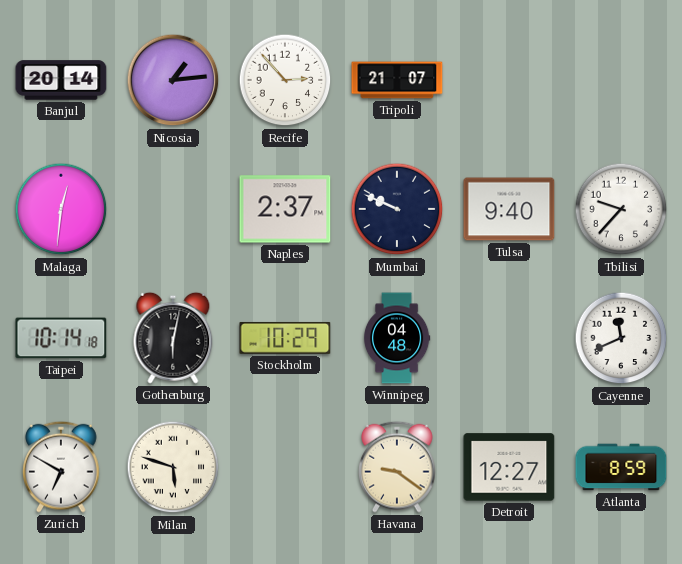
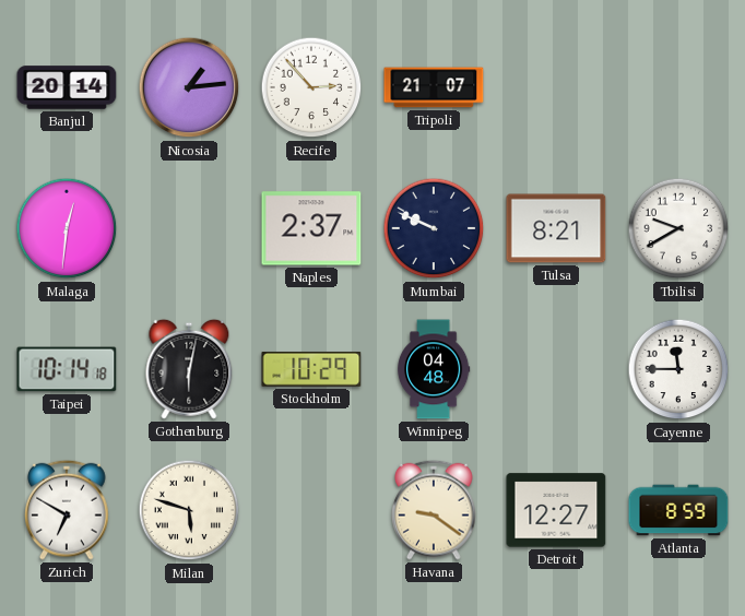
Tulsa: 9:40 -> 8:21
Tbilisi: 9:37 -> 9:40
Cayenne: 11:41 -> 11:45
